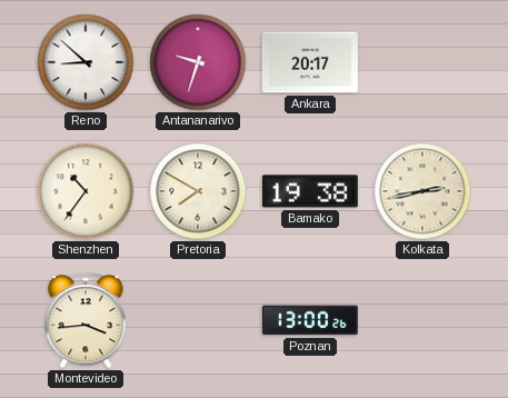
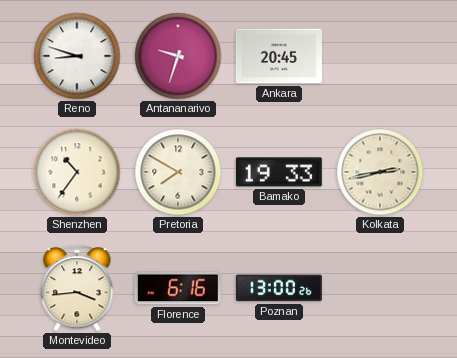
Reno: 8:52 -> 8:48
Ankara: 20:17 -> 20:45
Bamako: 19:38 -> 19:33
Florence: none -> 6:16
